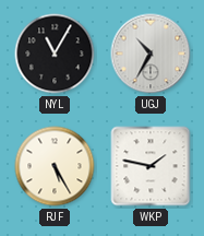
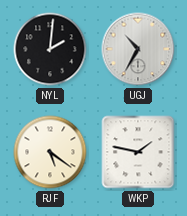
NYL: 11:05 -> 2:01
RJF: 5:25 -> 5:21
